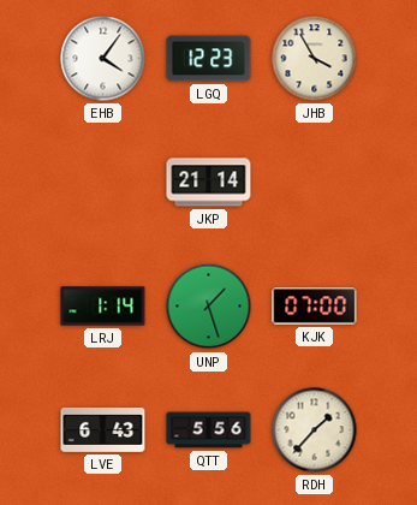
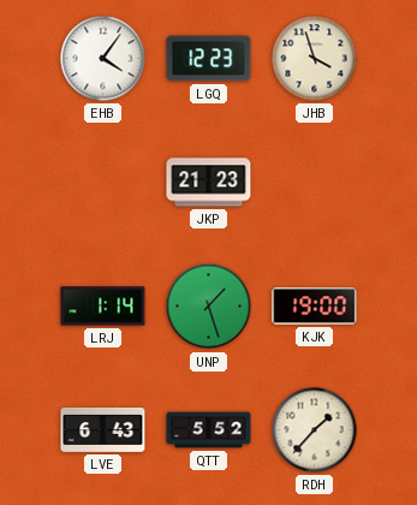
JHB: 3:55 -> 3:57
JKP: 21:14 -> 21:23
KJK: 07:00 -> 19:00
QTT: 5:56 -> 5:52
